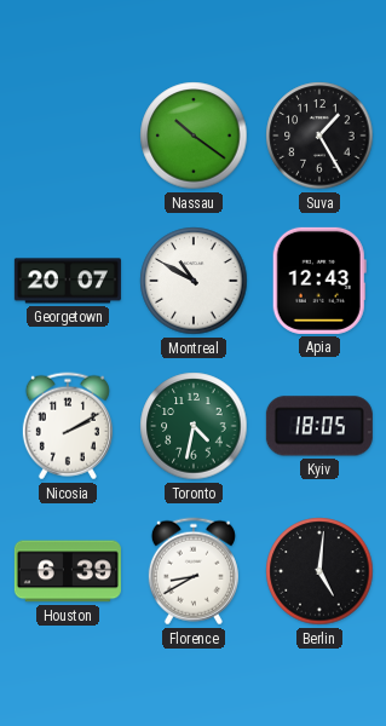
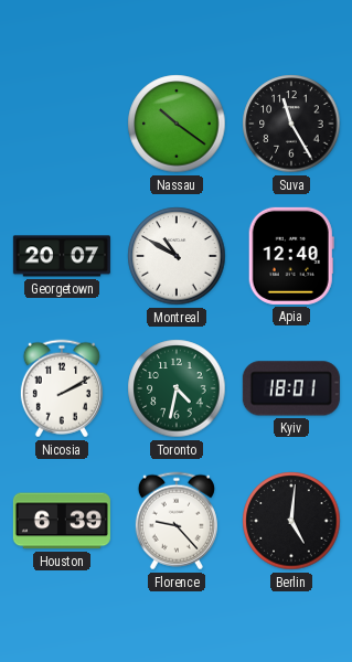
Suva: 1:25 -> 11:25
Apia: 12:43 -> 12:40
Kyiv: 18:05 -> 18:01
Florence: 8:40 -> 9:23
